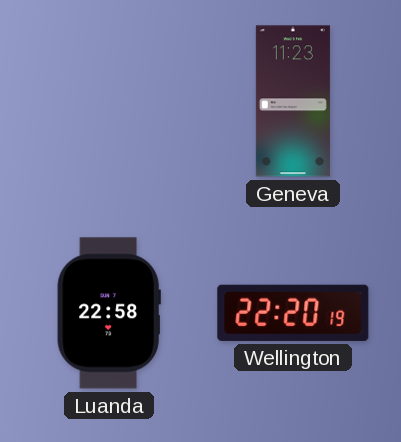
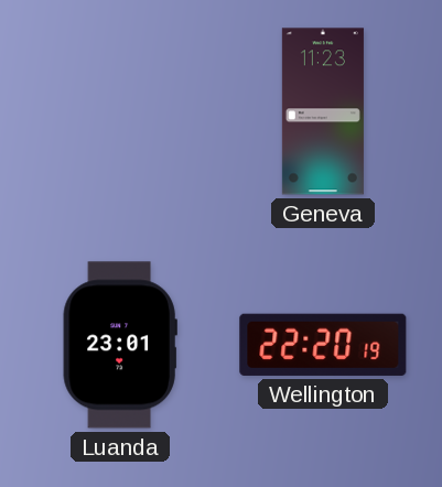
Luanda: 22:58 -> 23:01
